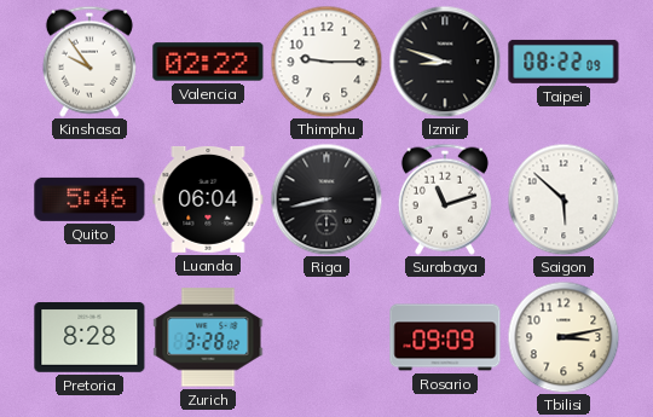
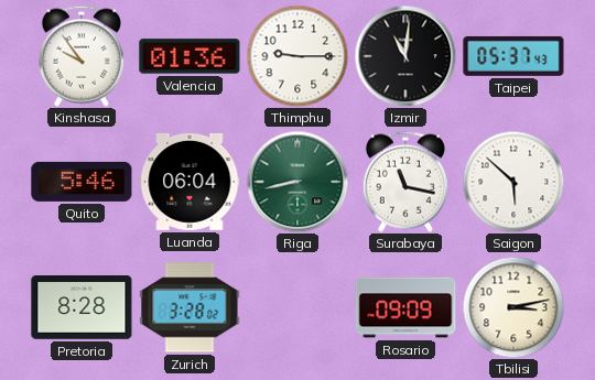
Valencia: 02:22 -> 01:36
Izmir: 8:48 -> 11:01
Taipei: 08:22 -> 05:37
Riga dial: black -> green
Surabaya: 11:12 -> 11:17
